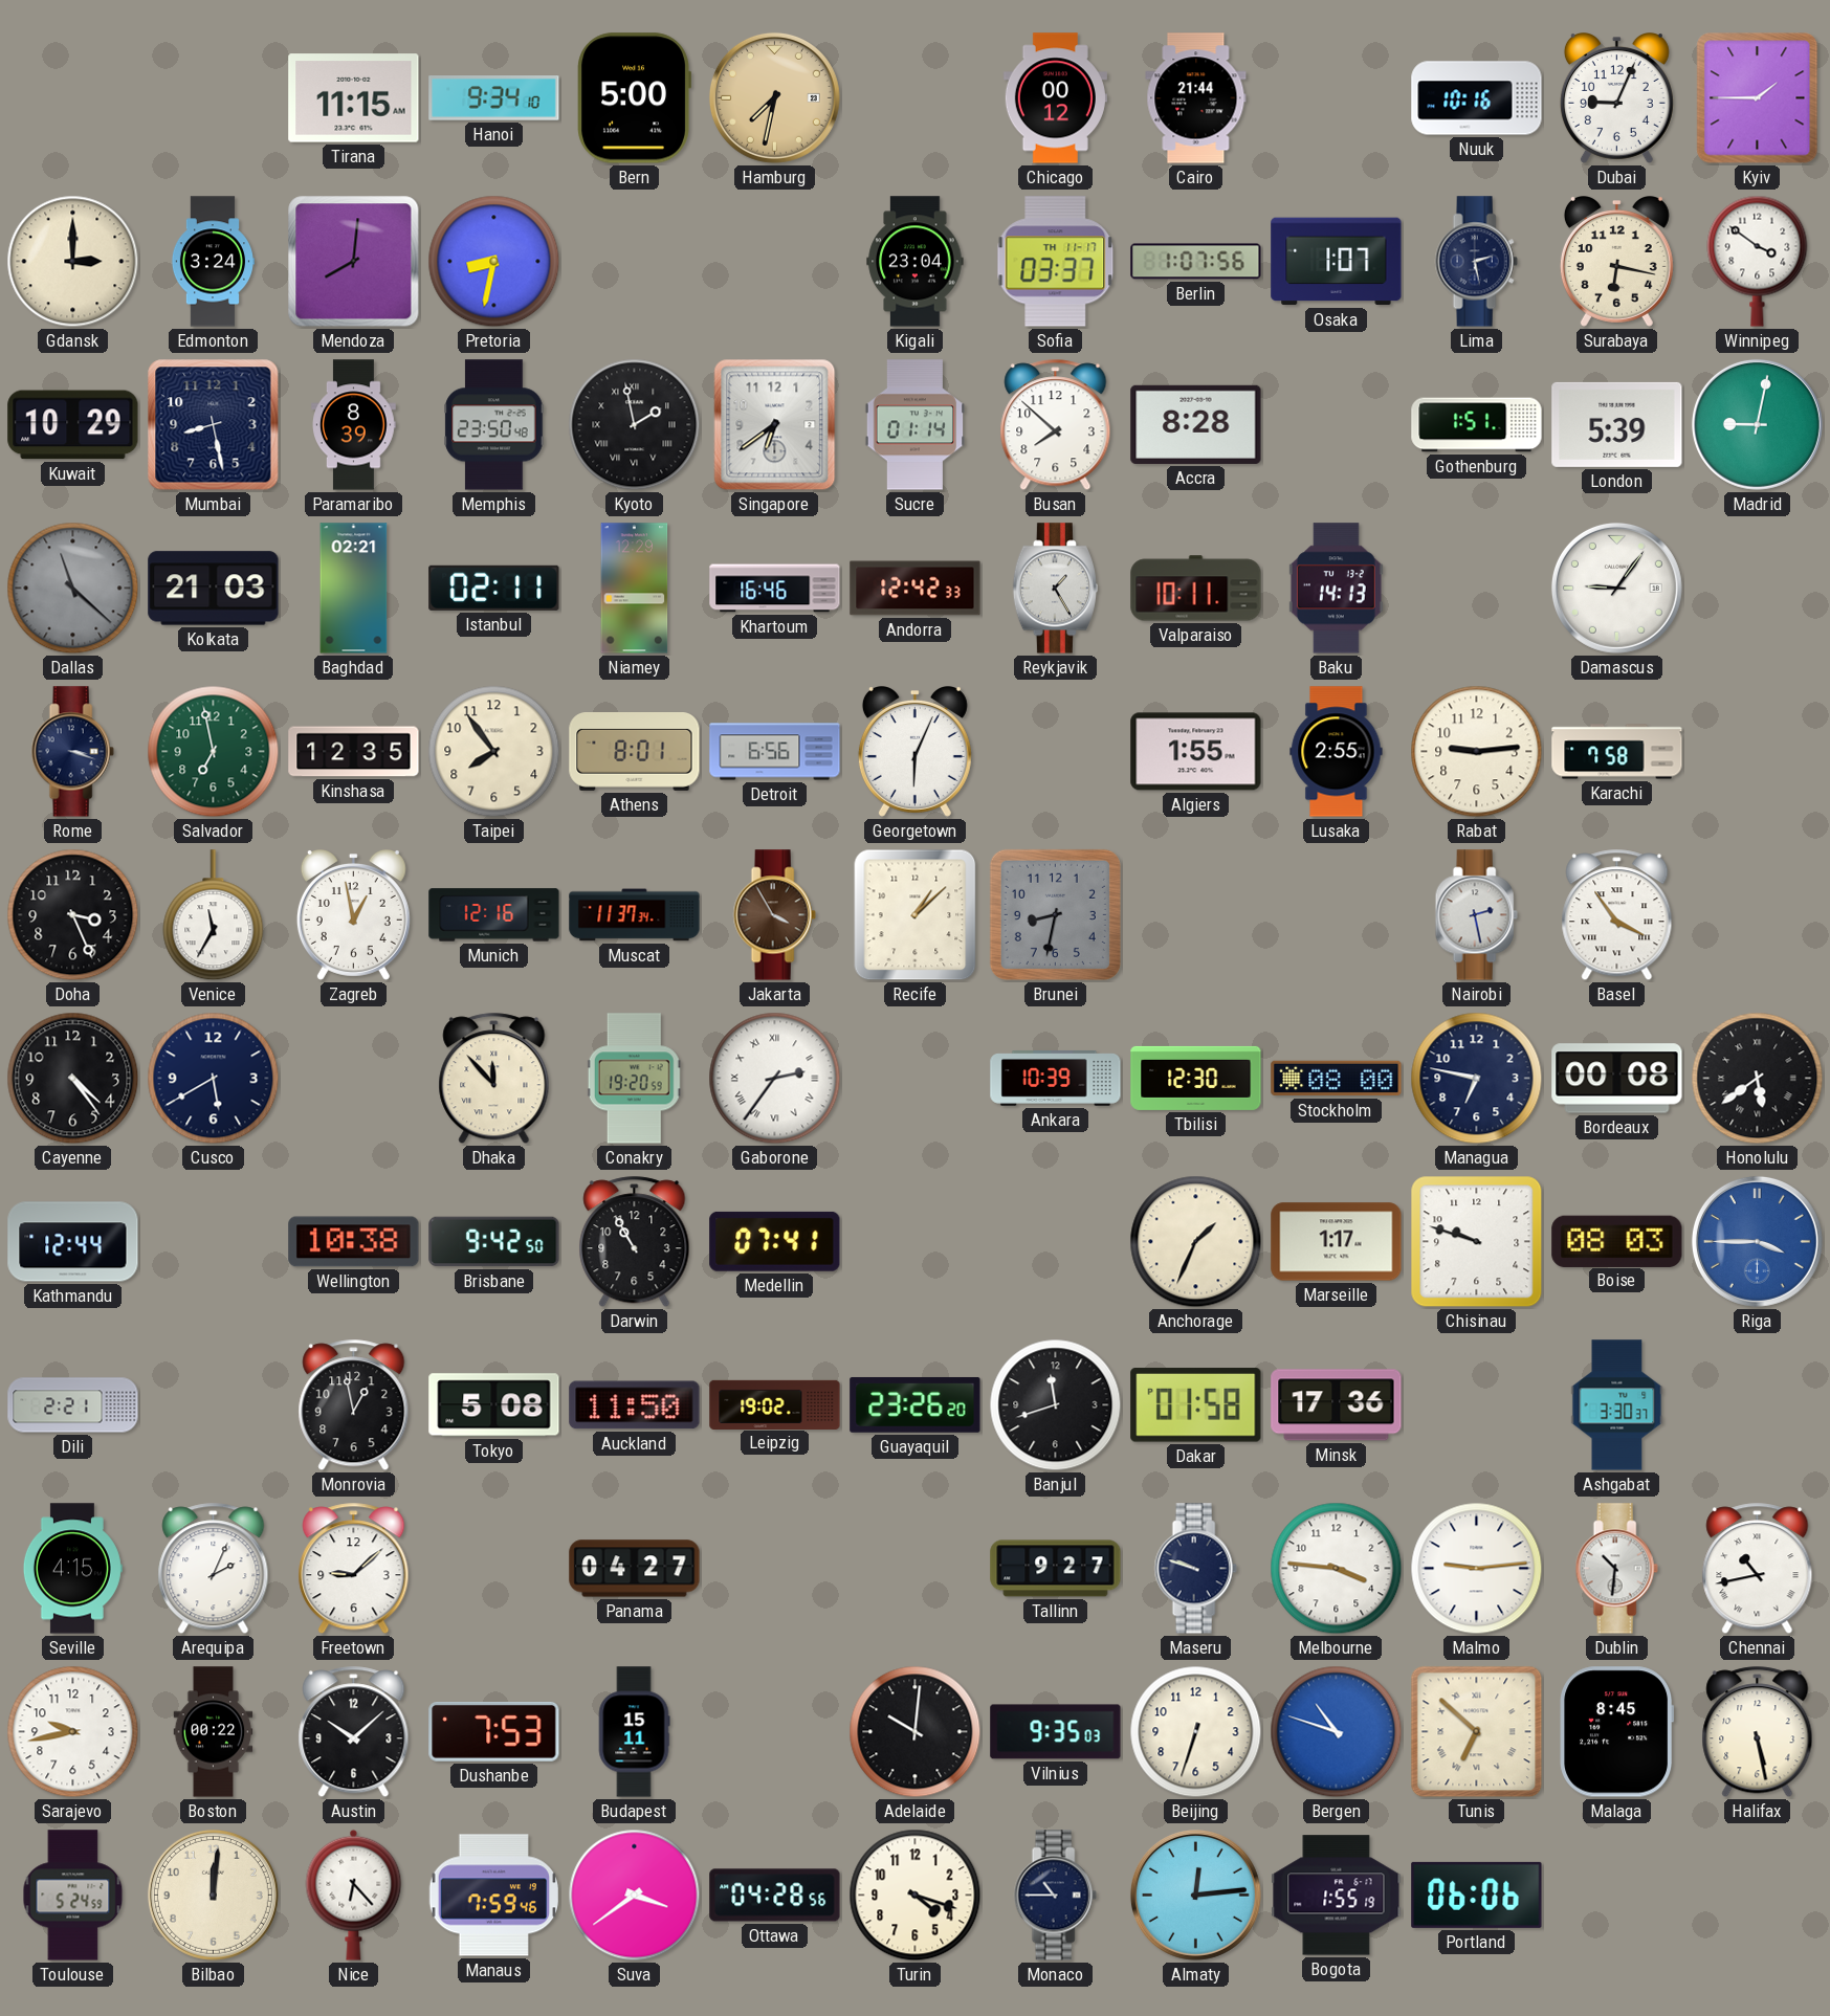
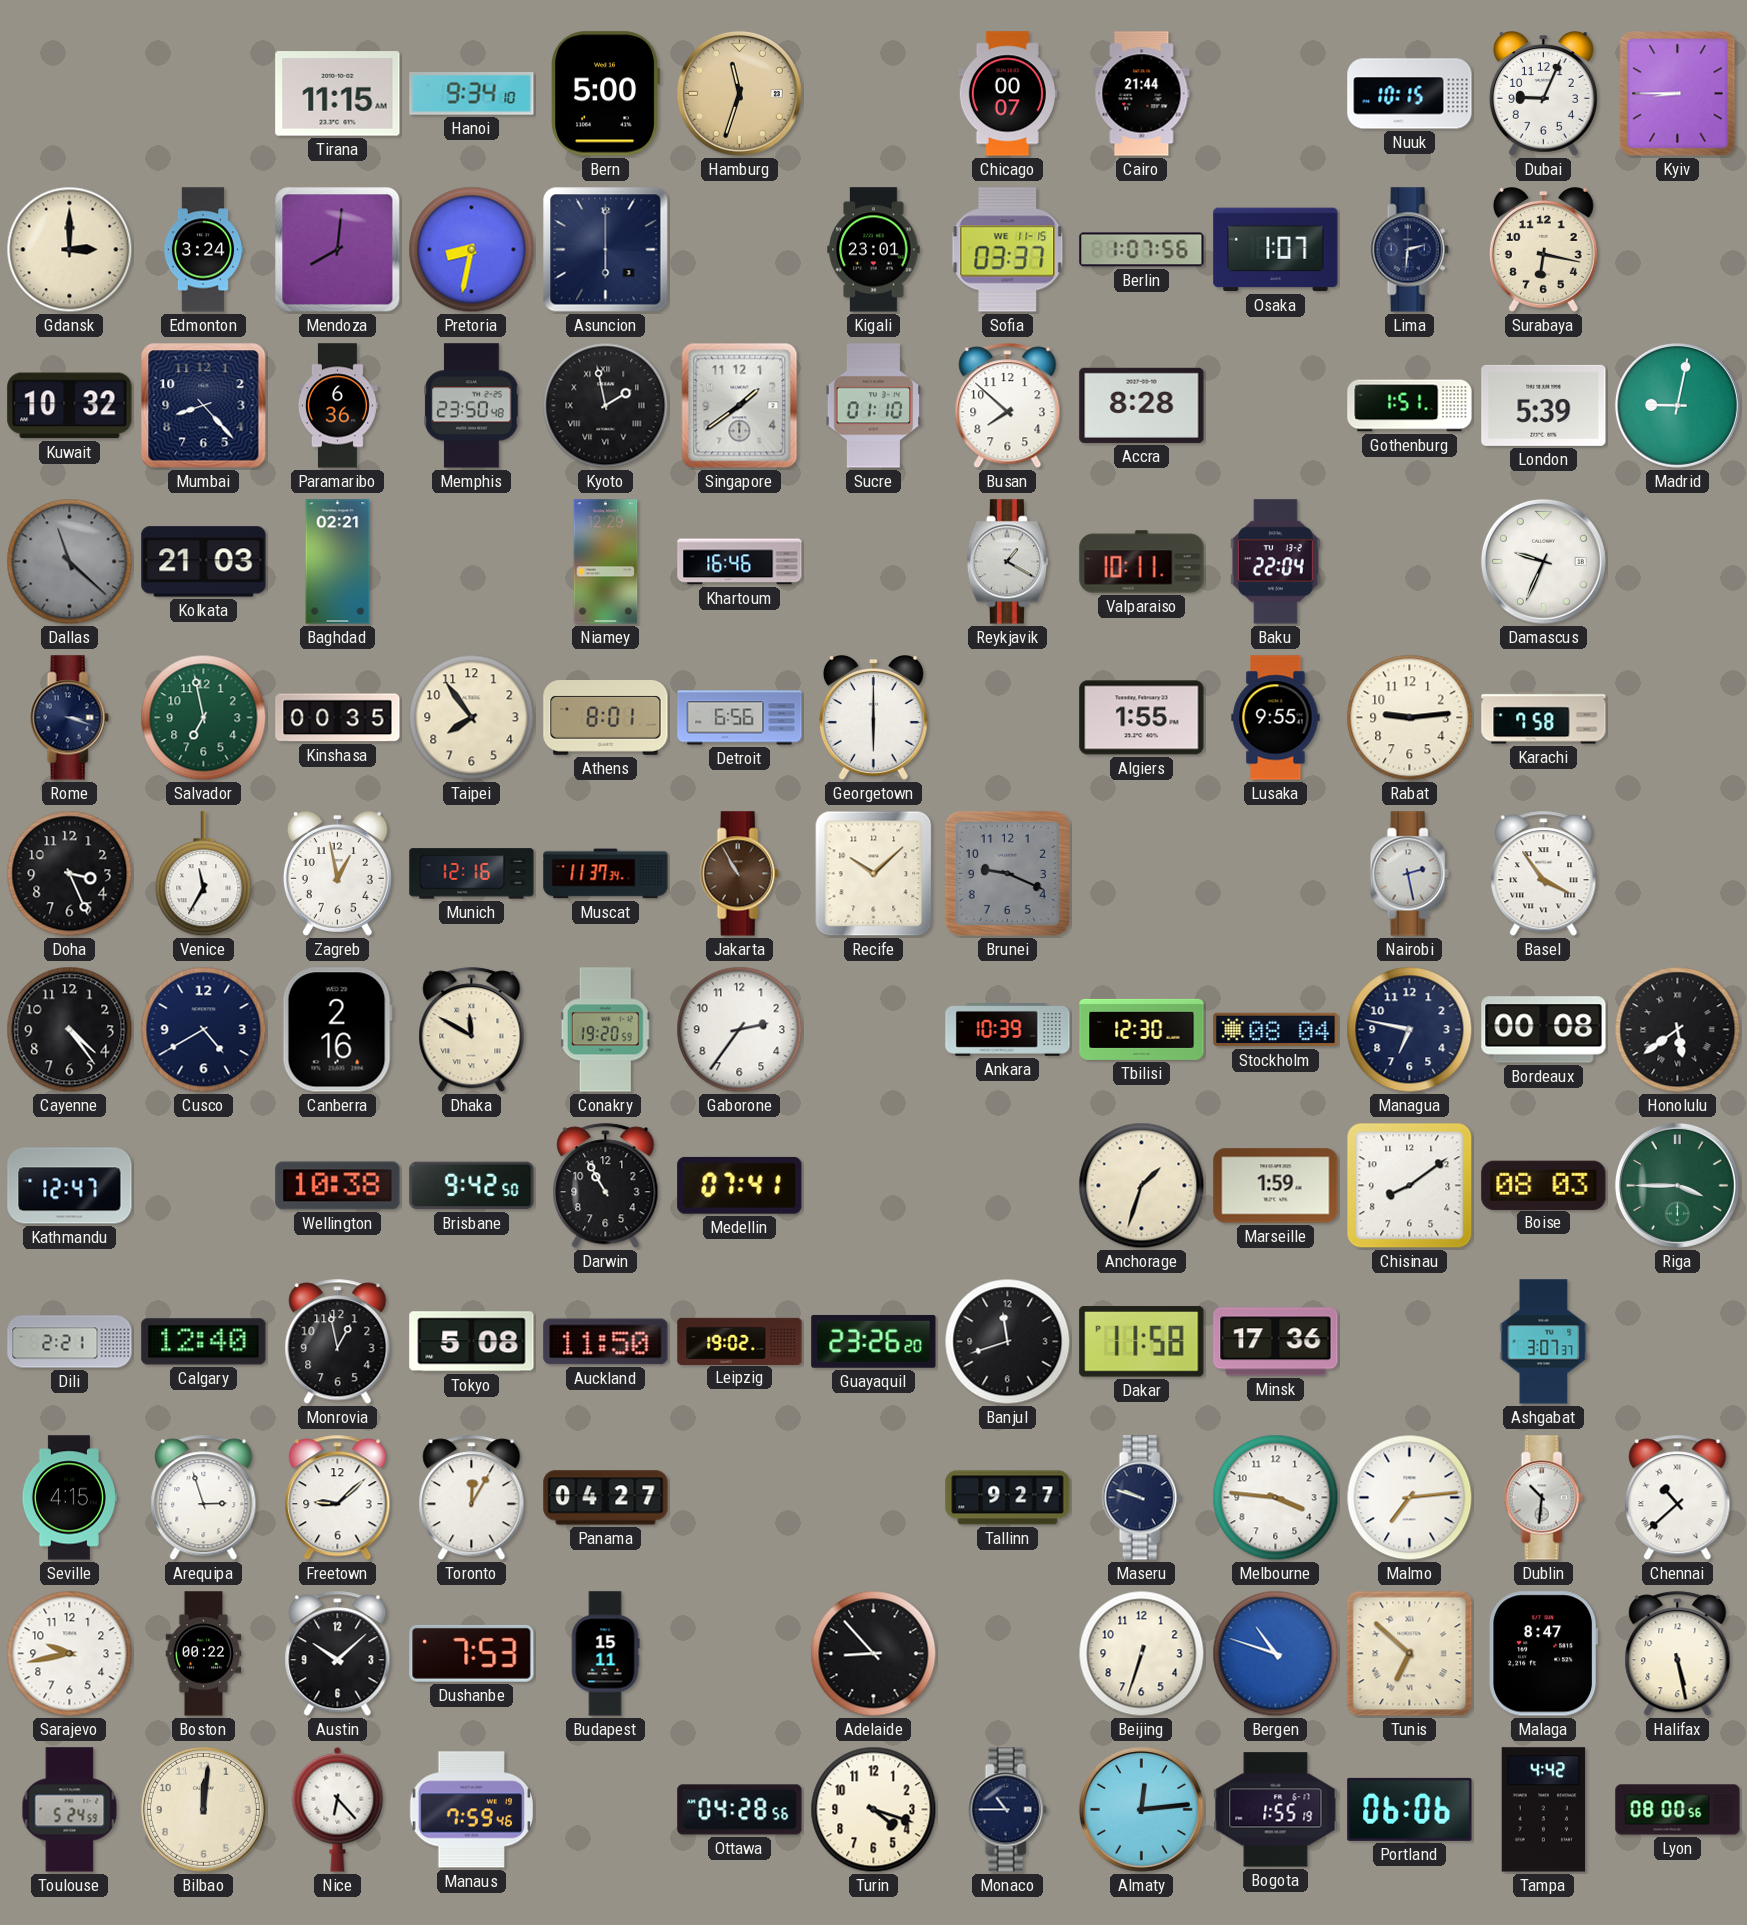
Hamburg: 7:32 -> 11:33
Chicago: 00:12 -> 00:07
Nuuk: 10:16 -> 10:15
Kyiv: 1:45 -> 8:45
Asuncion: none -> 6:00
Kigali: 23:04 -> 23:01
Sofia date: TH 11-17 -> WE 11-15
Lima: 2:28 -> 2:31
Winnipeg: 3:51 -> none
Kuwait: 10:29 -> 10:32
Mumbai: 8:28 -> 8:23
Paramaribo: 8:39 -> 6:36
Singapore: 6:39 -> 1:39
Sucre: 01:14 -> 01:10
Istanbul: 02:11 -> none
Andorra: 12:42 -> none
Reykjavik: 1:25 -> 1:20
Baku: 14:13 -> 22:04
Damascus: 9:06 -> 9:34
Kinshasa: 12:35 -> 00:35
Georgetown: 6:04 -> 6:00
Lusaka: 2:55 -> 9:55
Jakarta: 3:55 -> 10:55
Recife: 1:08 -> 10:08
Brunei: 8:32 -> 9:19
Cusco: 5:40 -> 4:40
Canberra: none -> 2:16
Dhaka: 11:53 -> 11:50
Gaborone numerals: Roman -> Arabic
Stockholm: 08:00 -> 08:04
Kathmandu: 12:44 -> 12:47
Anchorage: 1:34 -> 1:33
Marseille: 1:17 -> 1:59
Chisinau: 9:48 -> 8:09
Riga dial: blue -> green
Calgary: none -> 12:40
Dakar: 01:58 -> 11:58
Ashgabat: 3:30 -> 3:07
Arequipa: 2:04 -> 2:57
Toronto: none -> 12:05
Malmo: 9:14 -> 7:14
Chennai: 10:43 -> 10:38
Adelaide: 10:01 -> 8:53
Vilnius: 9:35 -> none
Malaga: 8:45 -> 8:47
Suva: 3:39 -> none
Tampa: none -> 4:42
Lyon: none -> 08:00
